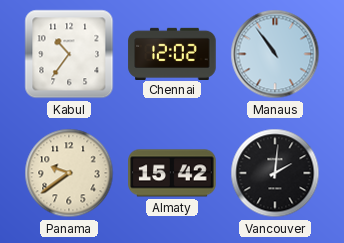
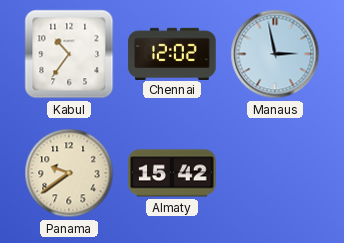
Manaus: 10:54 -> 2:58
Vancouver: 2:01 -> none
